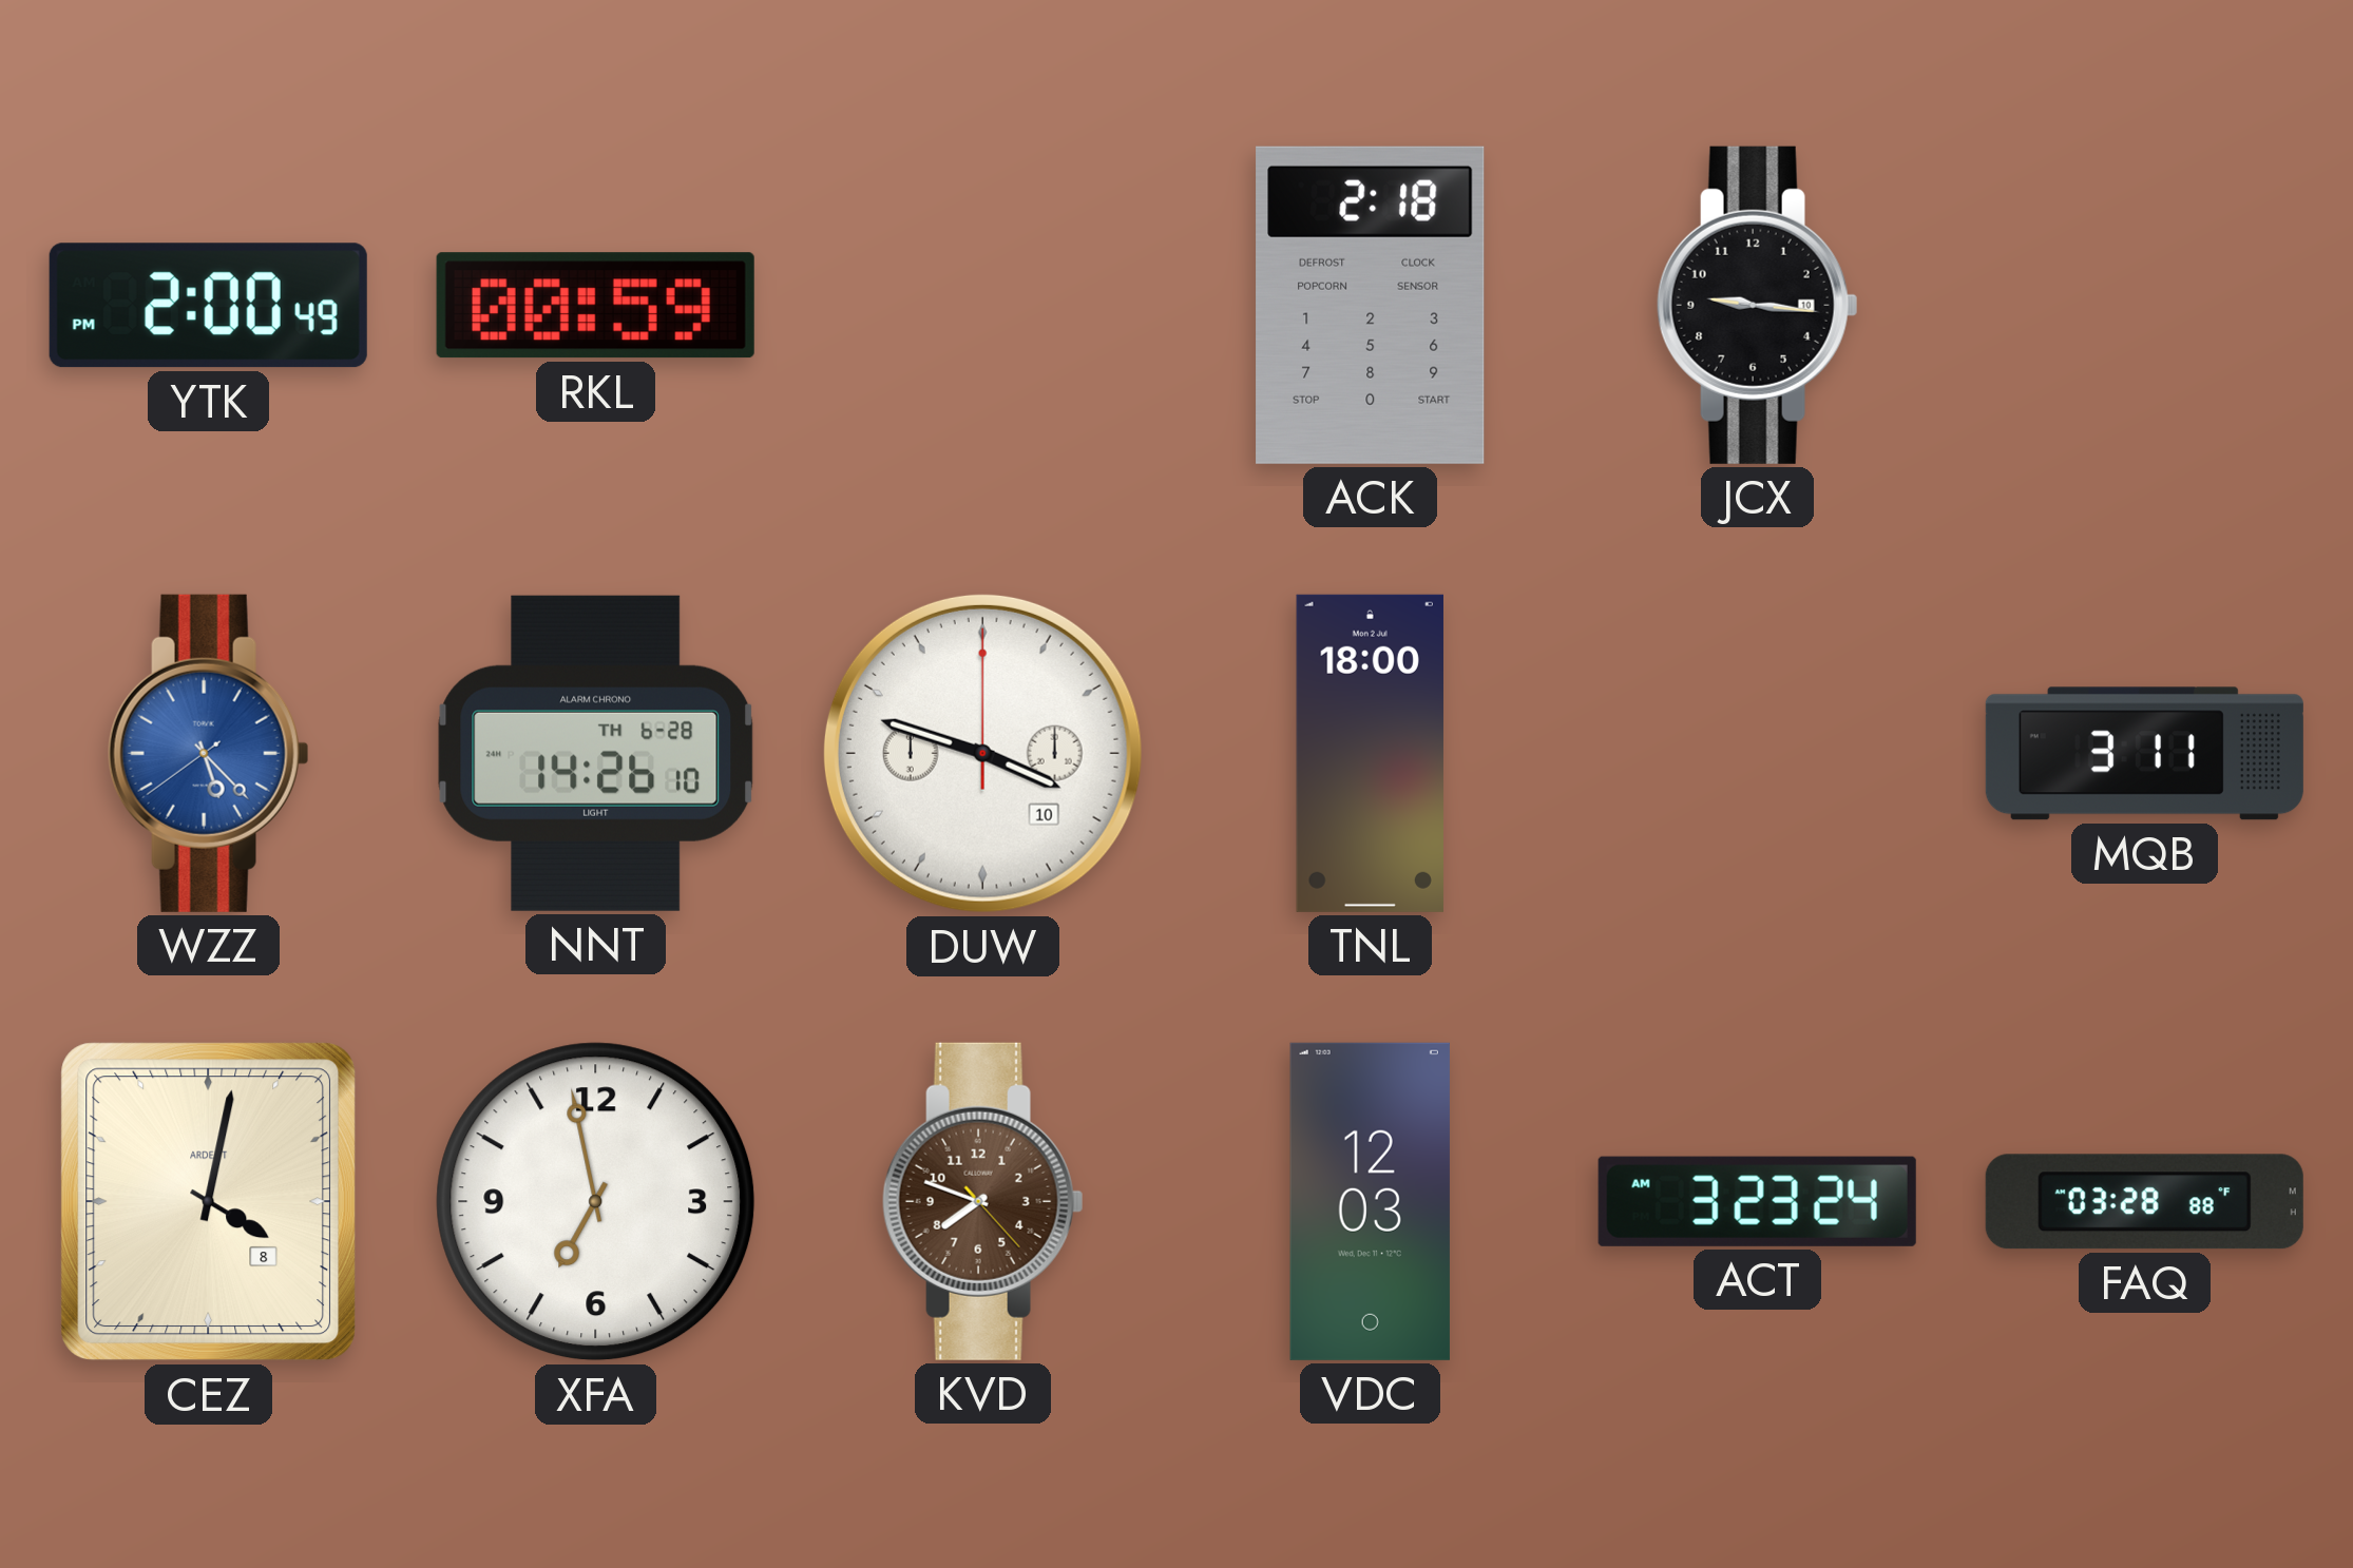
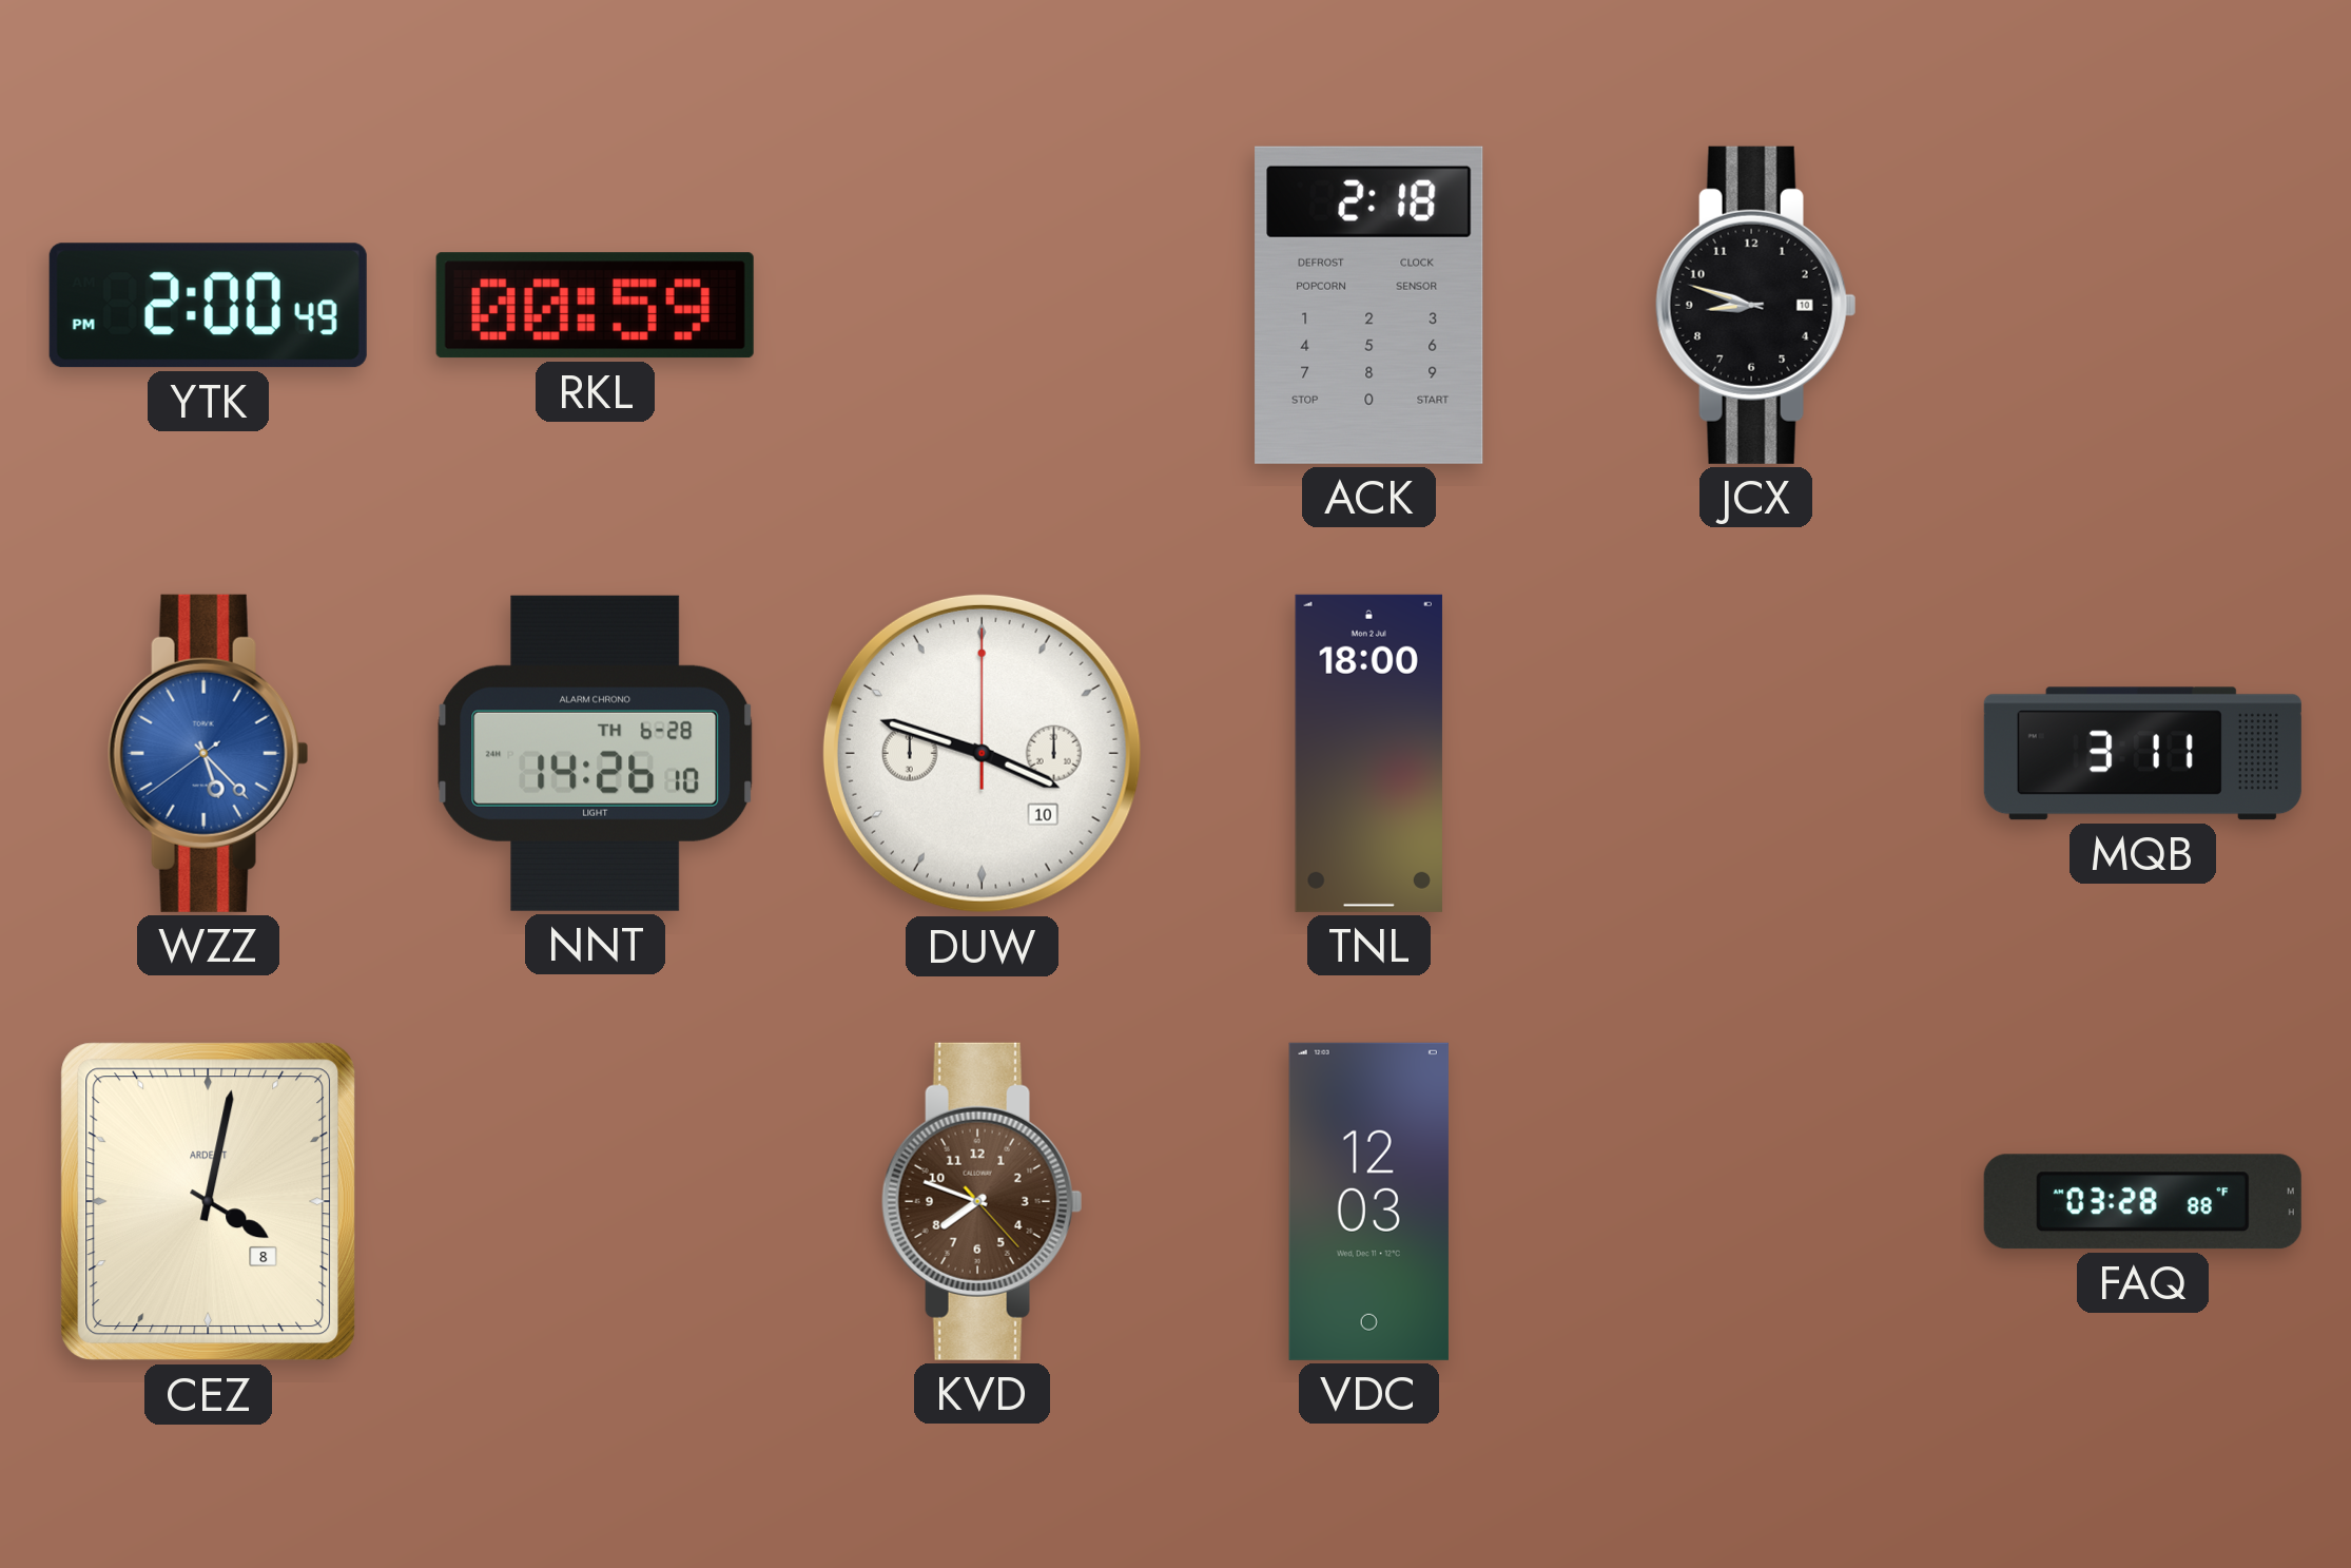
JCX: 9:16 -> 8:48
XFA: 6:58 -> none
ACT: 3:23 -> none
